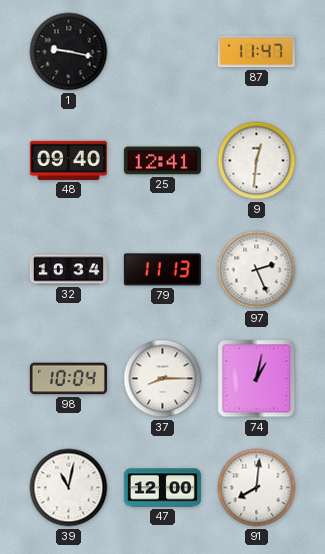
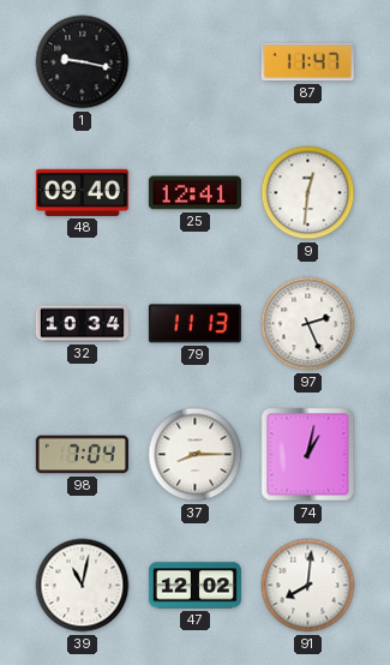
98: 10:04 -> 7:04
47: 12:00 -> 12:02
